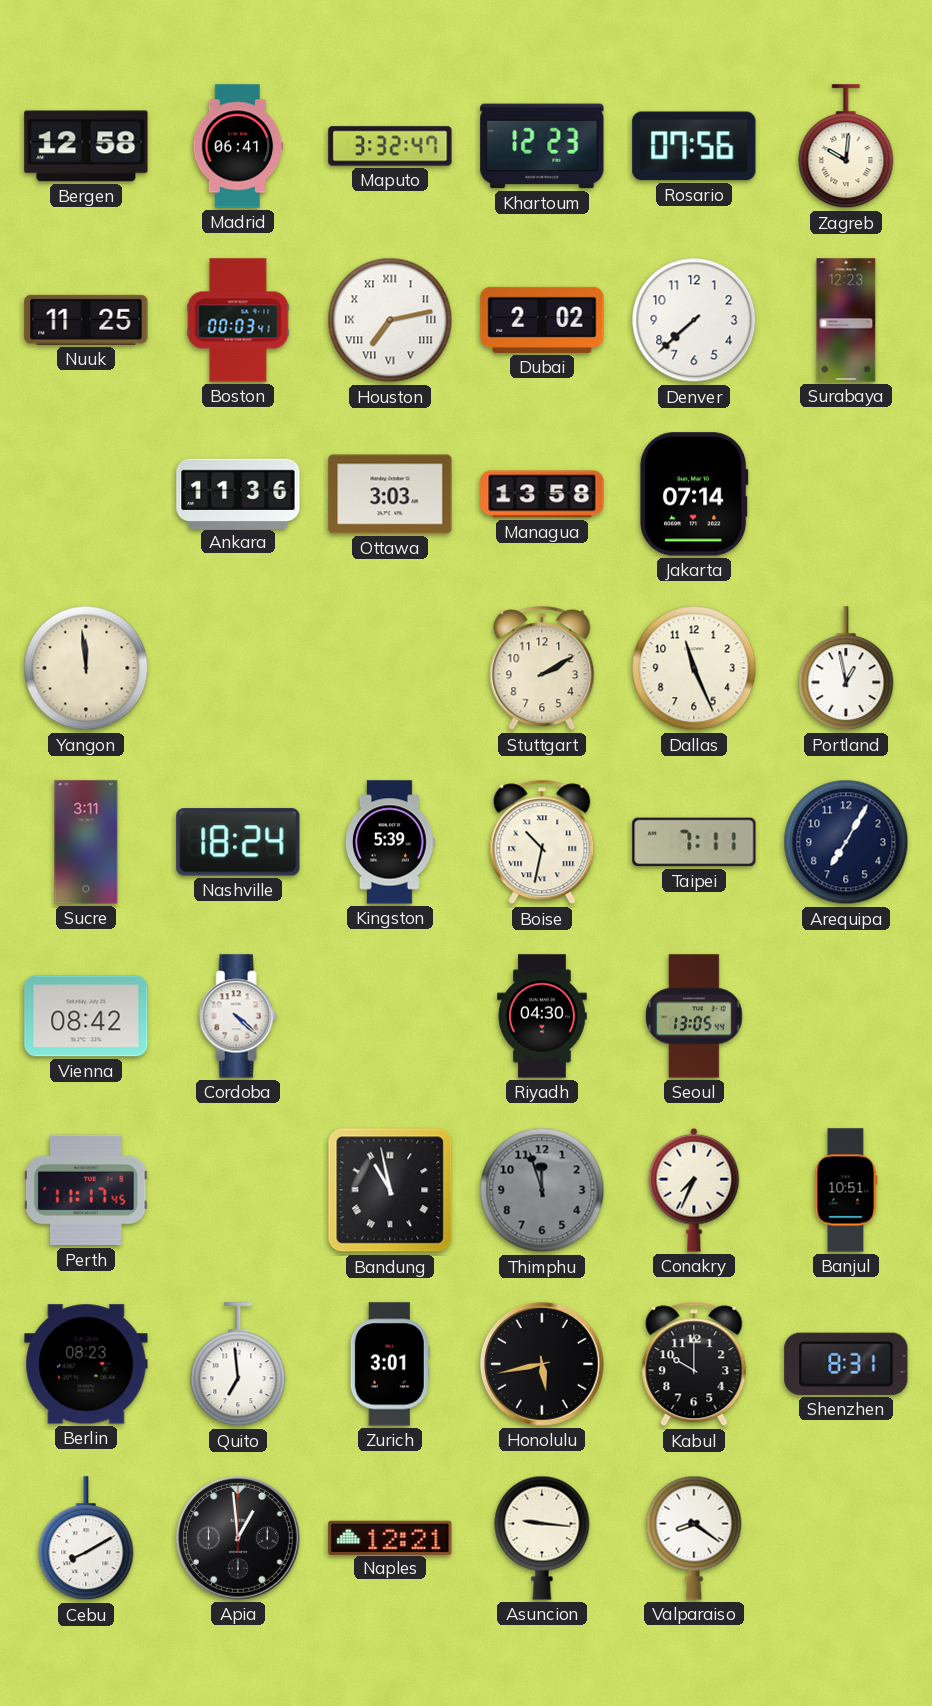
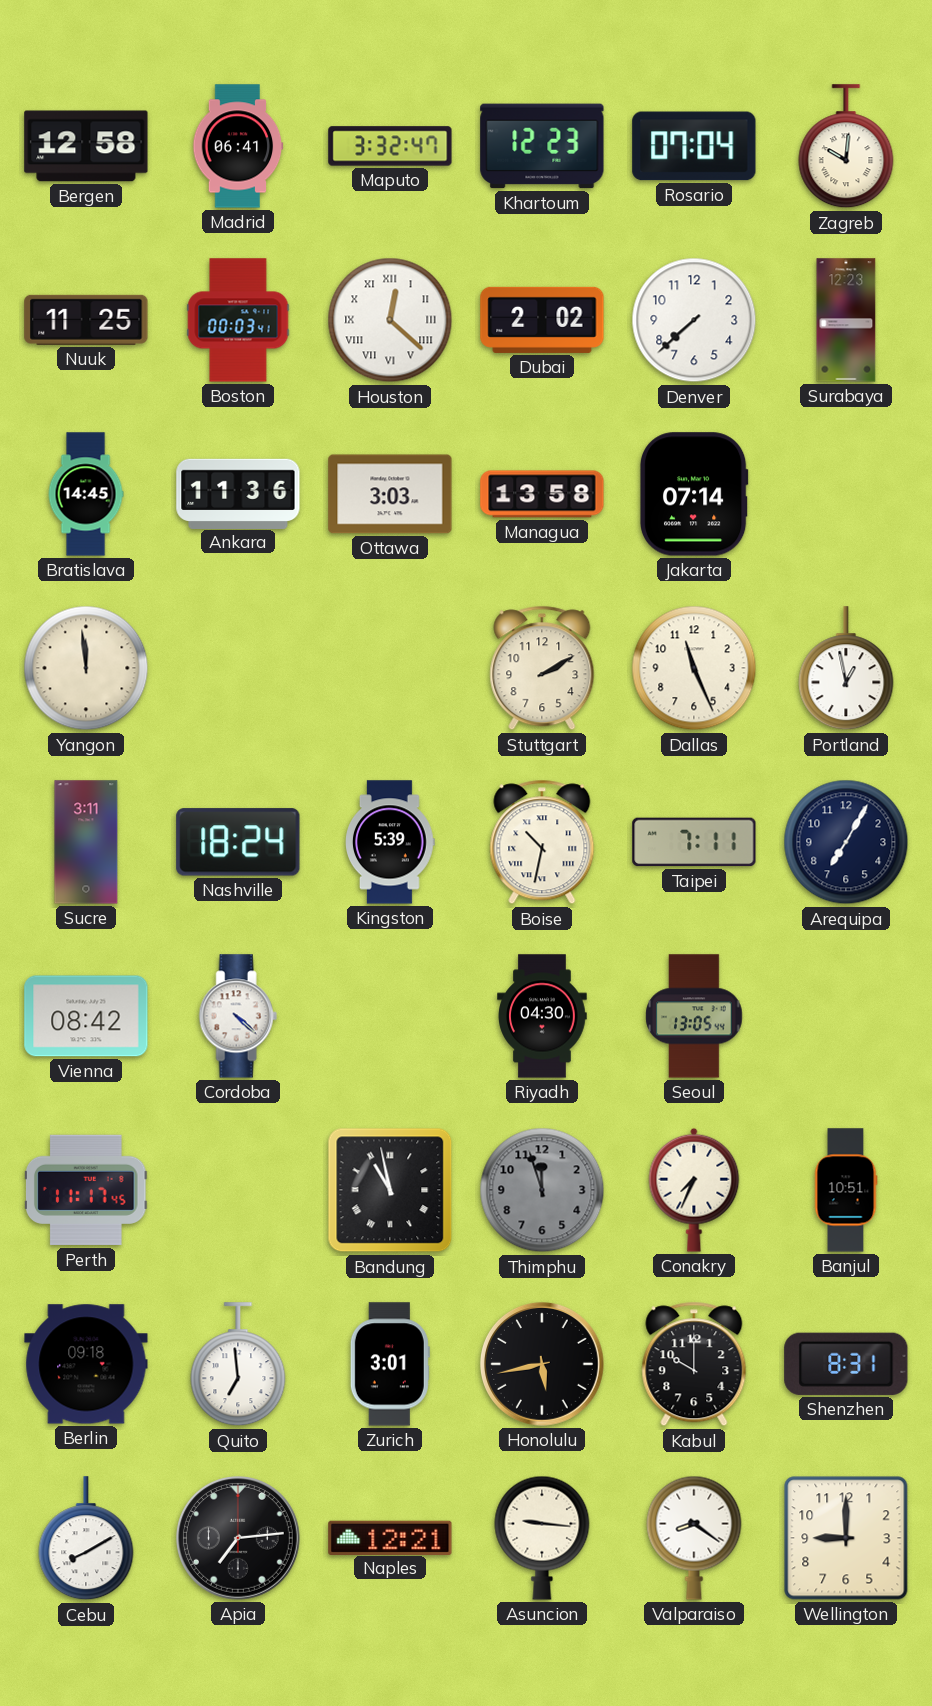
Rosario: 07:56 -> 07:04
Houston: 7:13 -> 12:22
Bratislava: none -> 14:45
Berlin: 08:23 -> 09:18
Apia: 12:59 -> 7:14
Wellington: none -> 9:00
